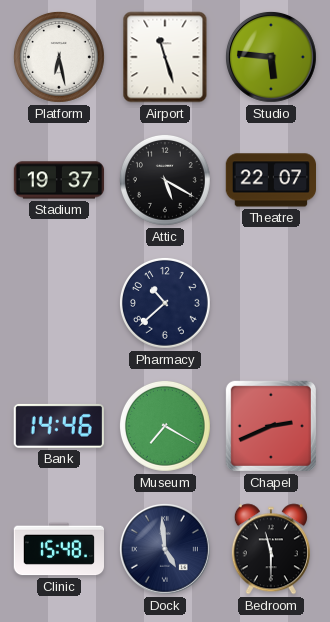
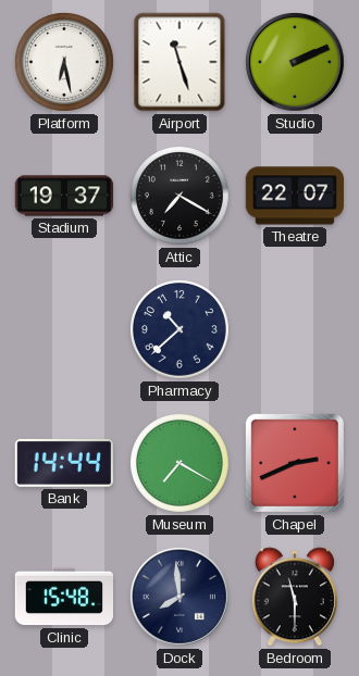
Studio: 5:46 -> 2:11
Attic: 5:20 -> 7:20
Bank: 14:46 -> 14:44
Dock: 4:59 -> 7:59
